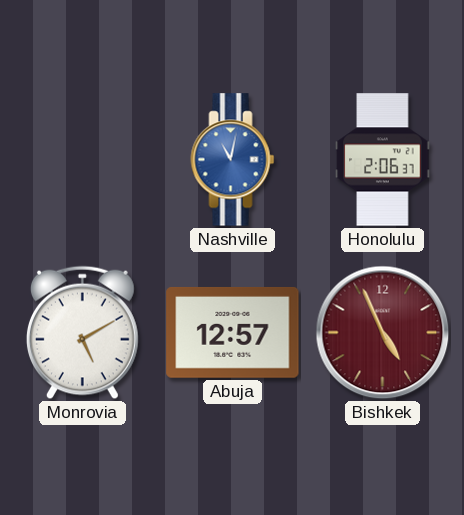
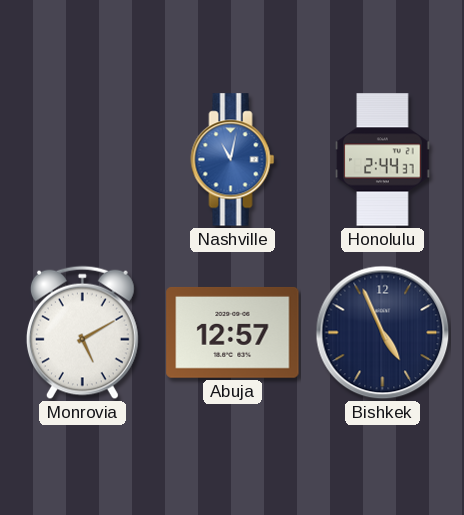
Honolulu: 2:06 -> 2:44
Bishkek dial: burgundy -> navy
